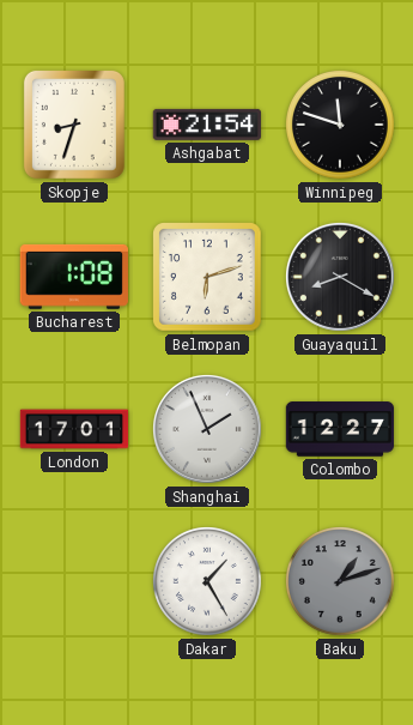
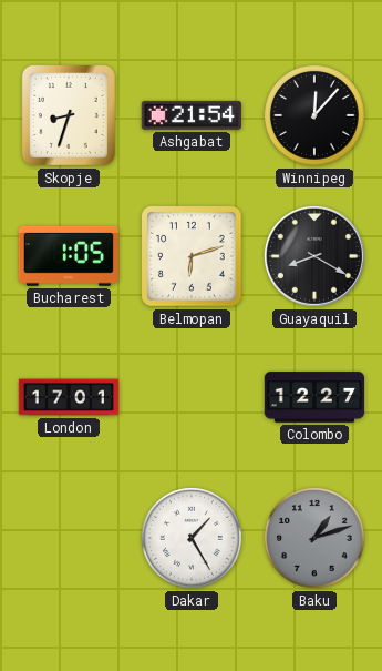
Winnipeg: 11:48 -> 12:07
Bucharest: 1:08 -> 1:05
Shanghai: 1:56 -> none
